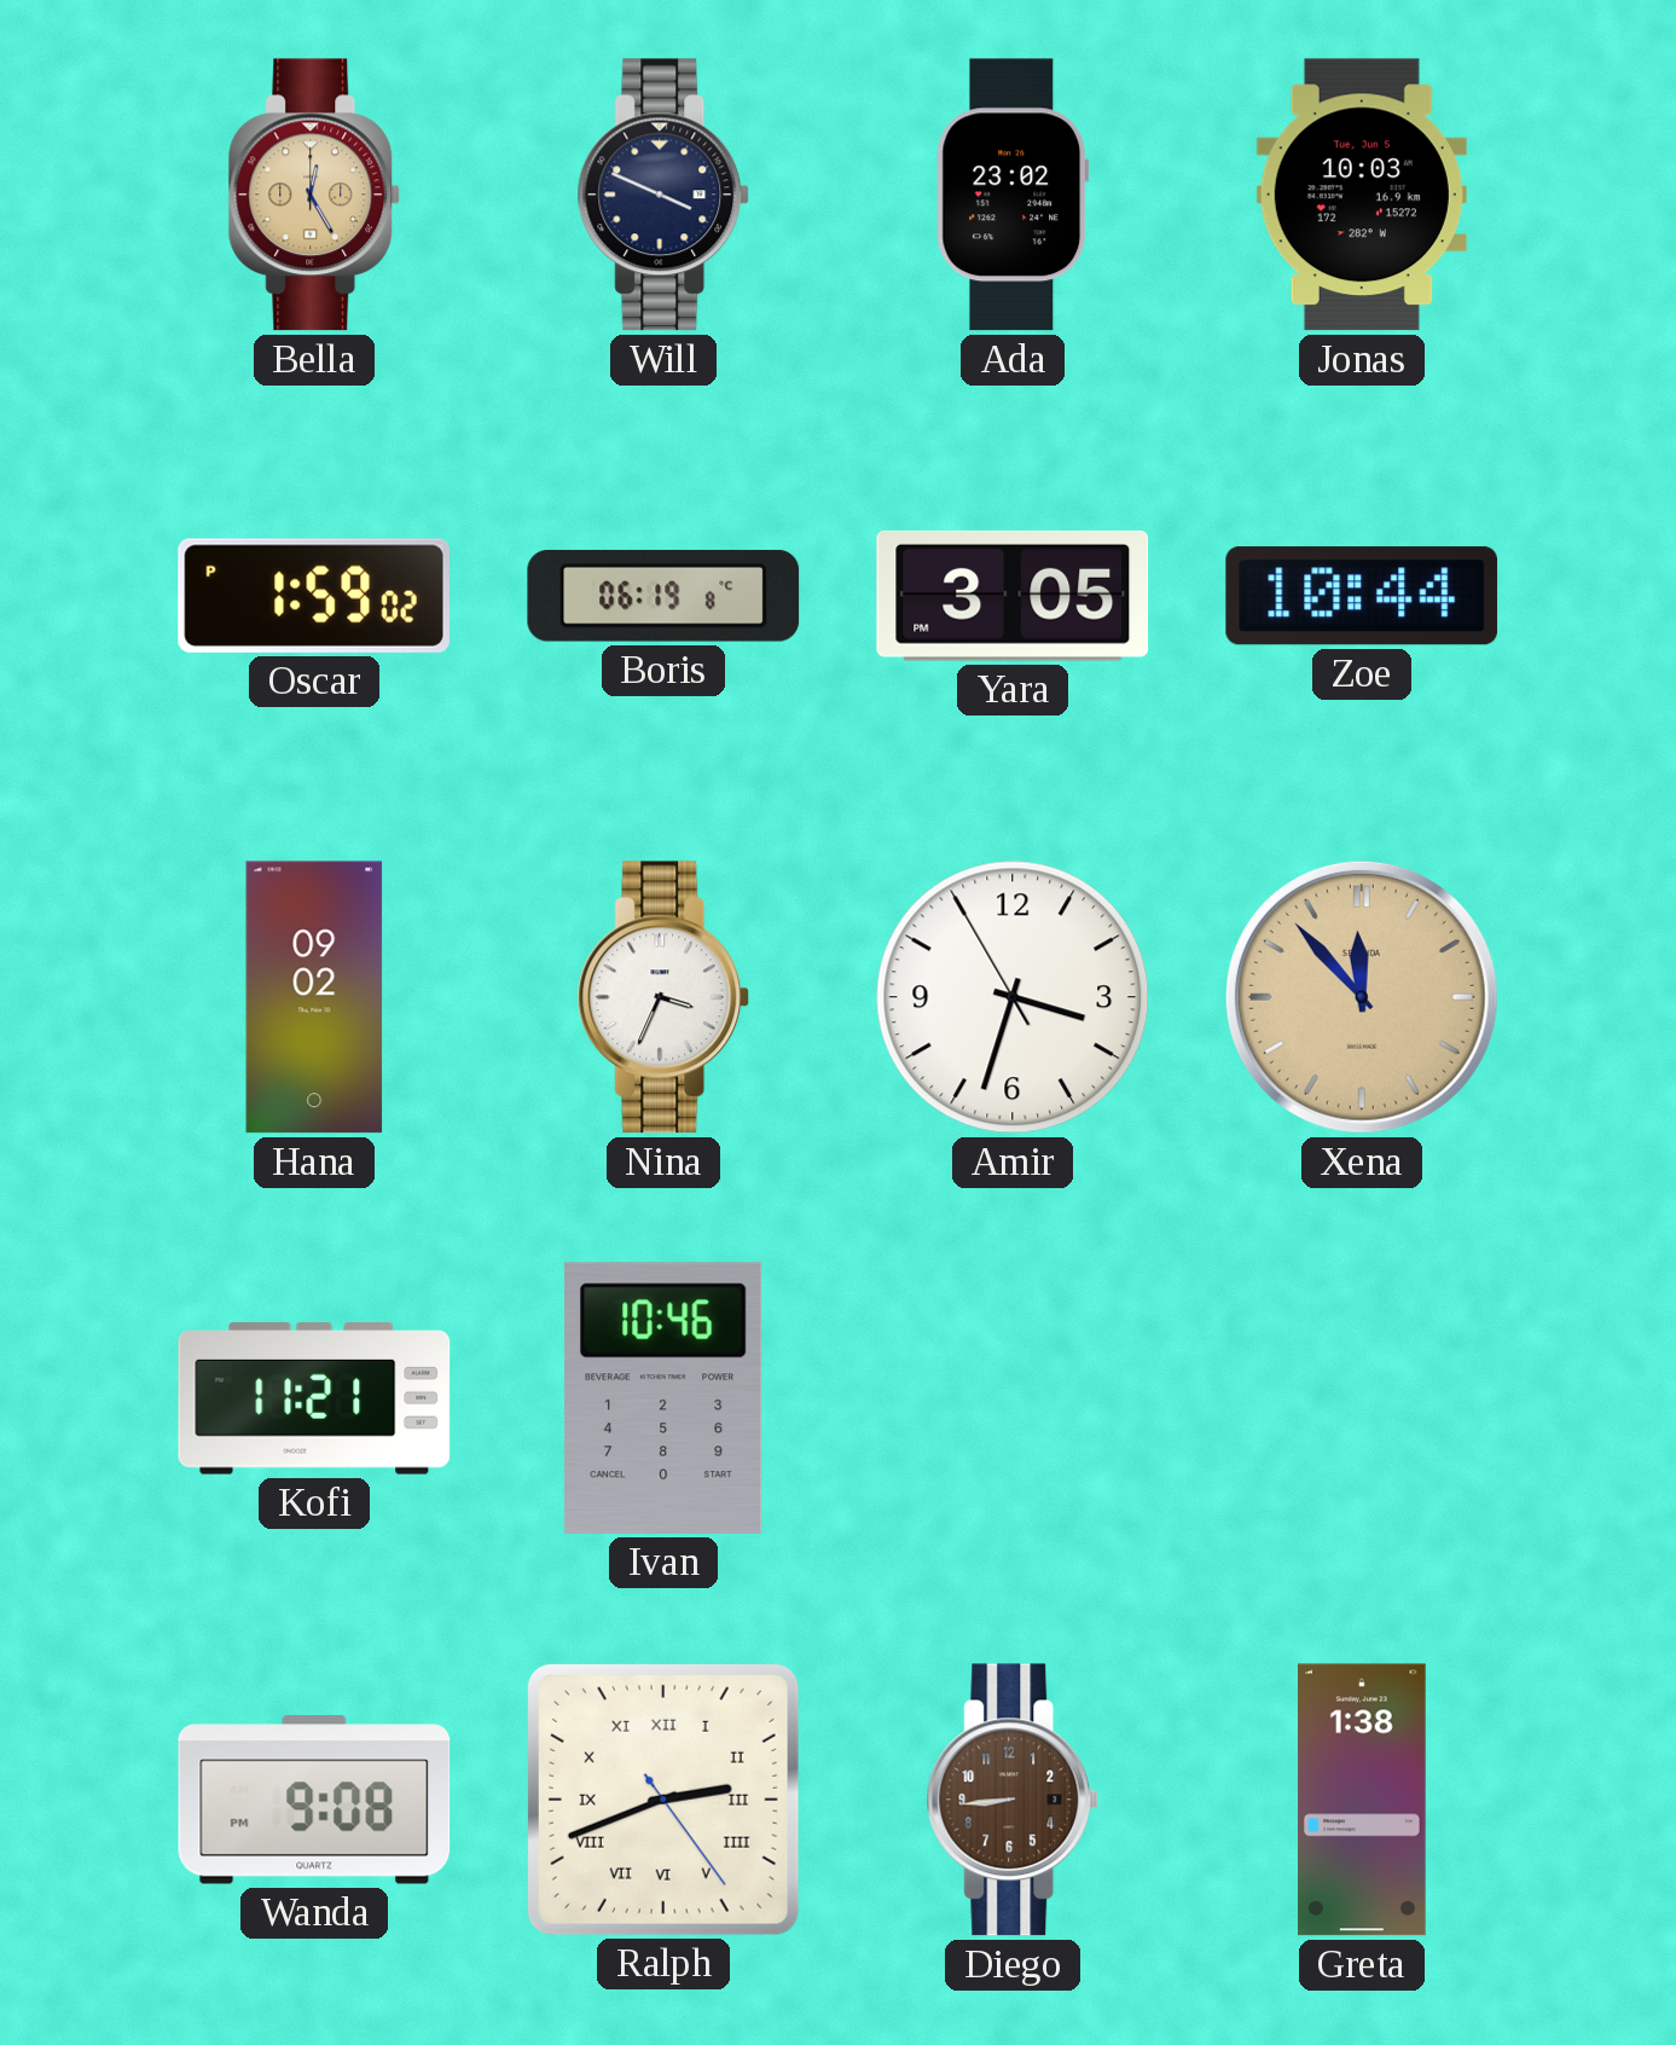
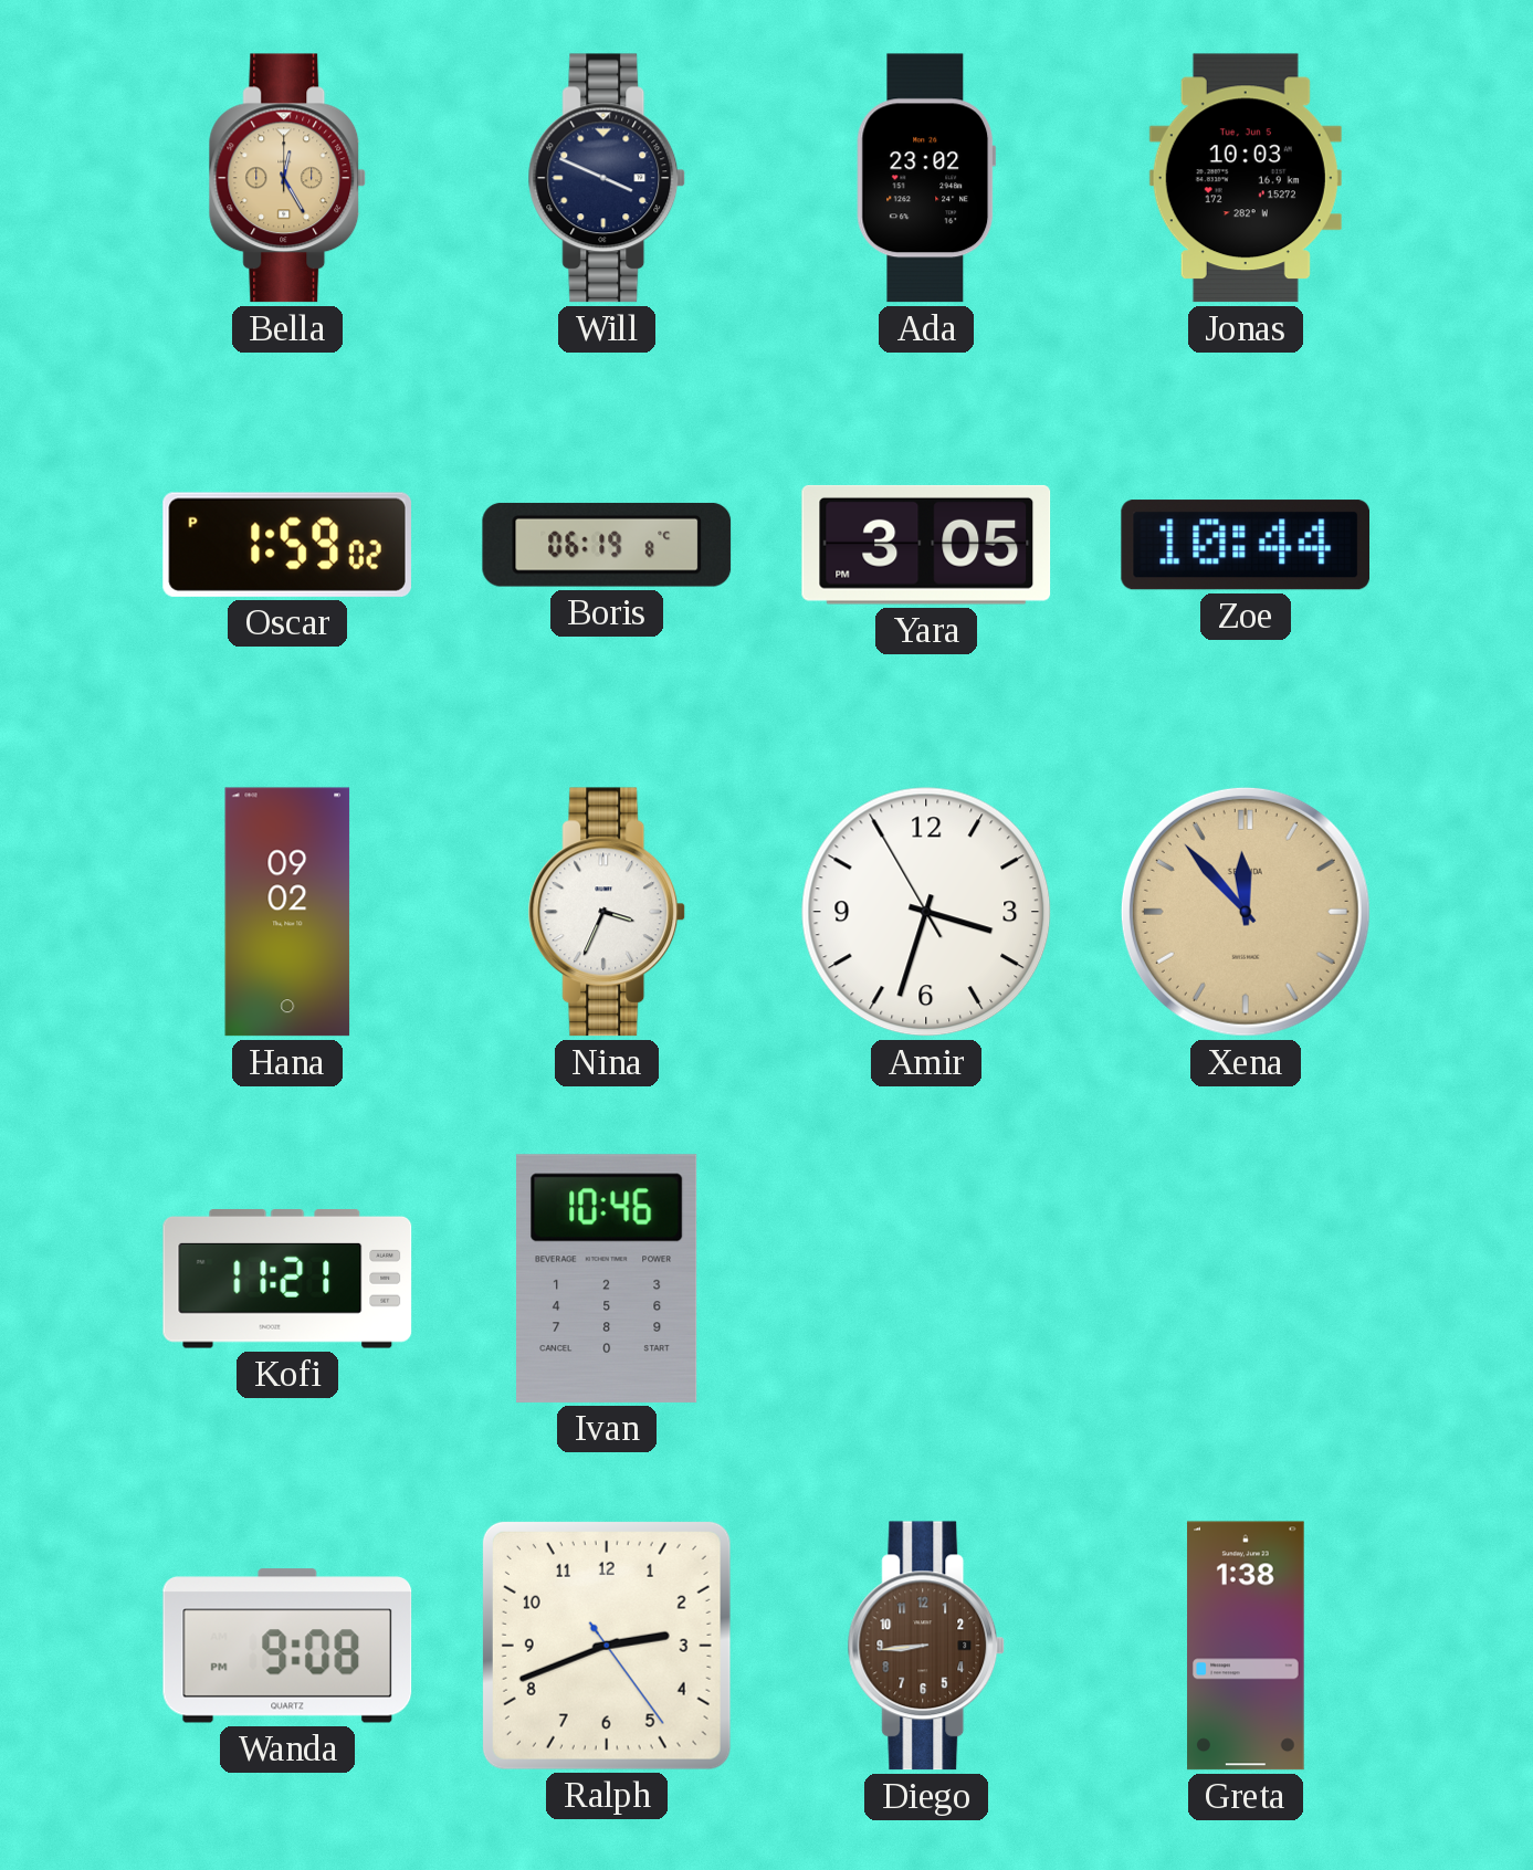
Ralph numerals: Roman -> Arabic
